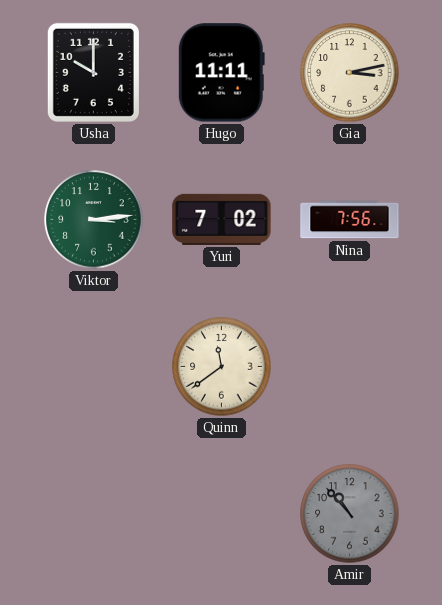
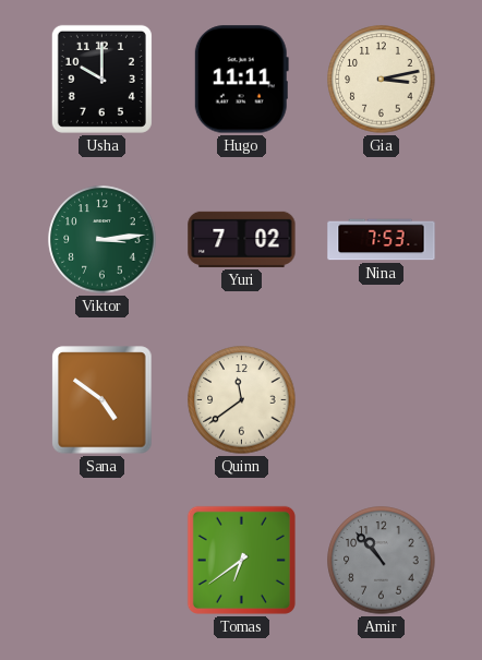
Nina: 7:56 -> 7:53
Sana: none -> 4:51
Tomas: none -> 6:39
